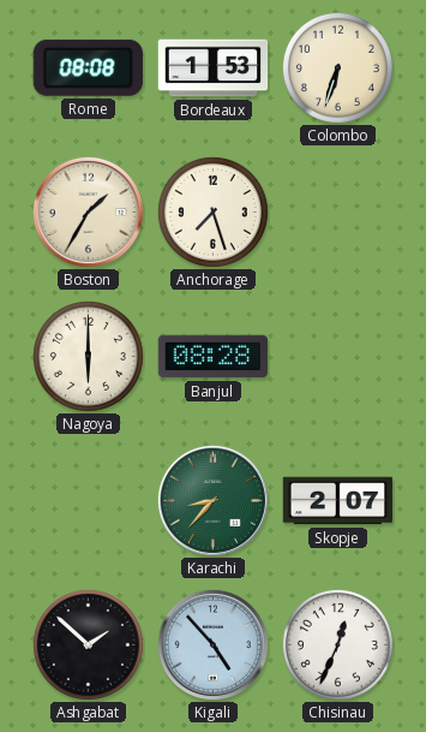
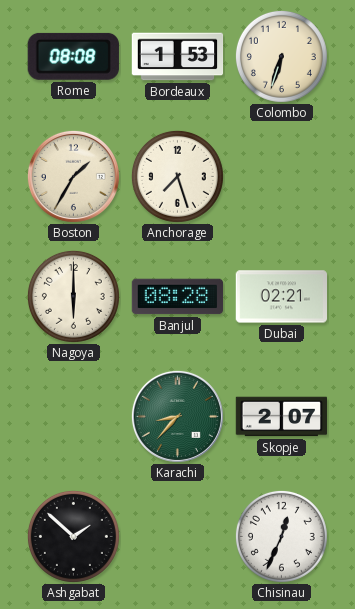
Dubai: none -> 02:21
Kigali: 4:53 -> none
